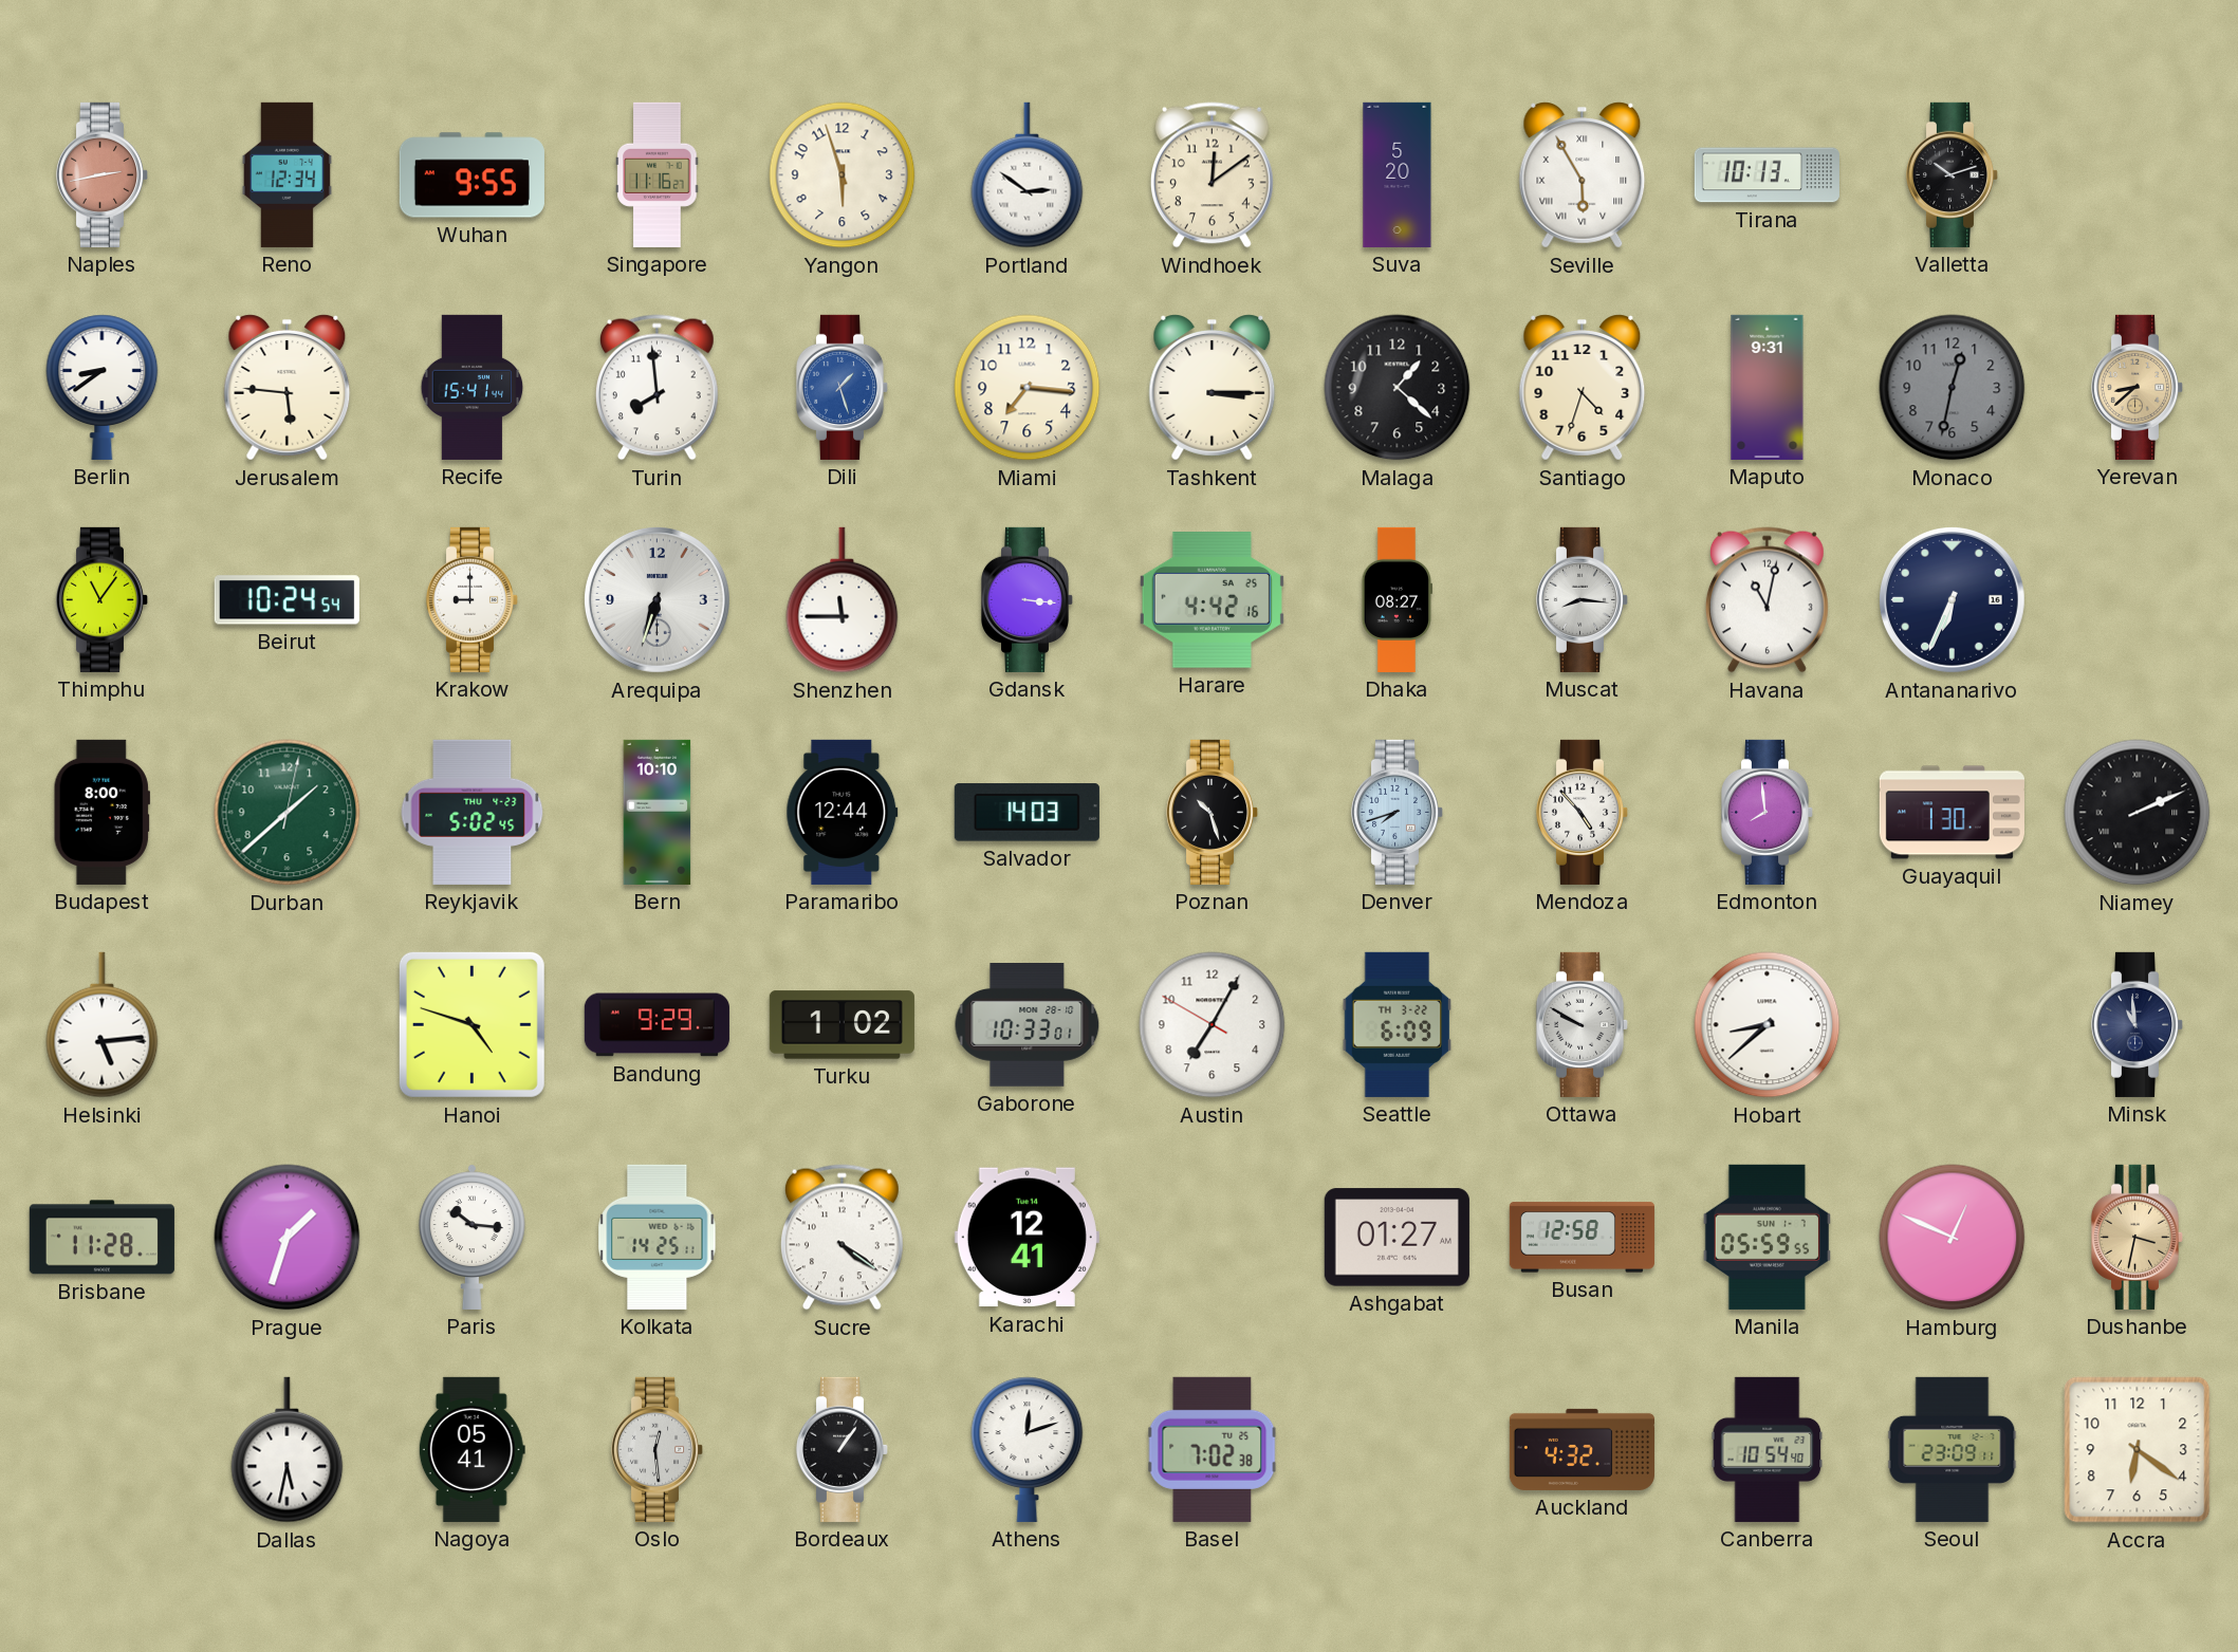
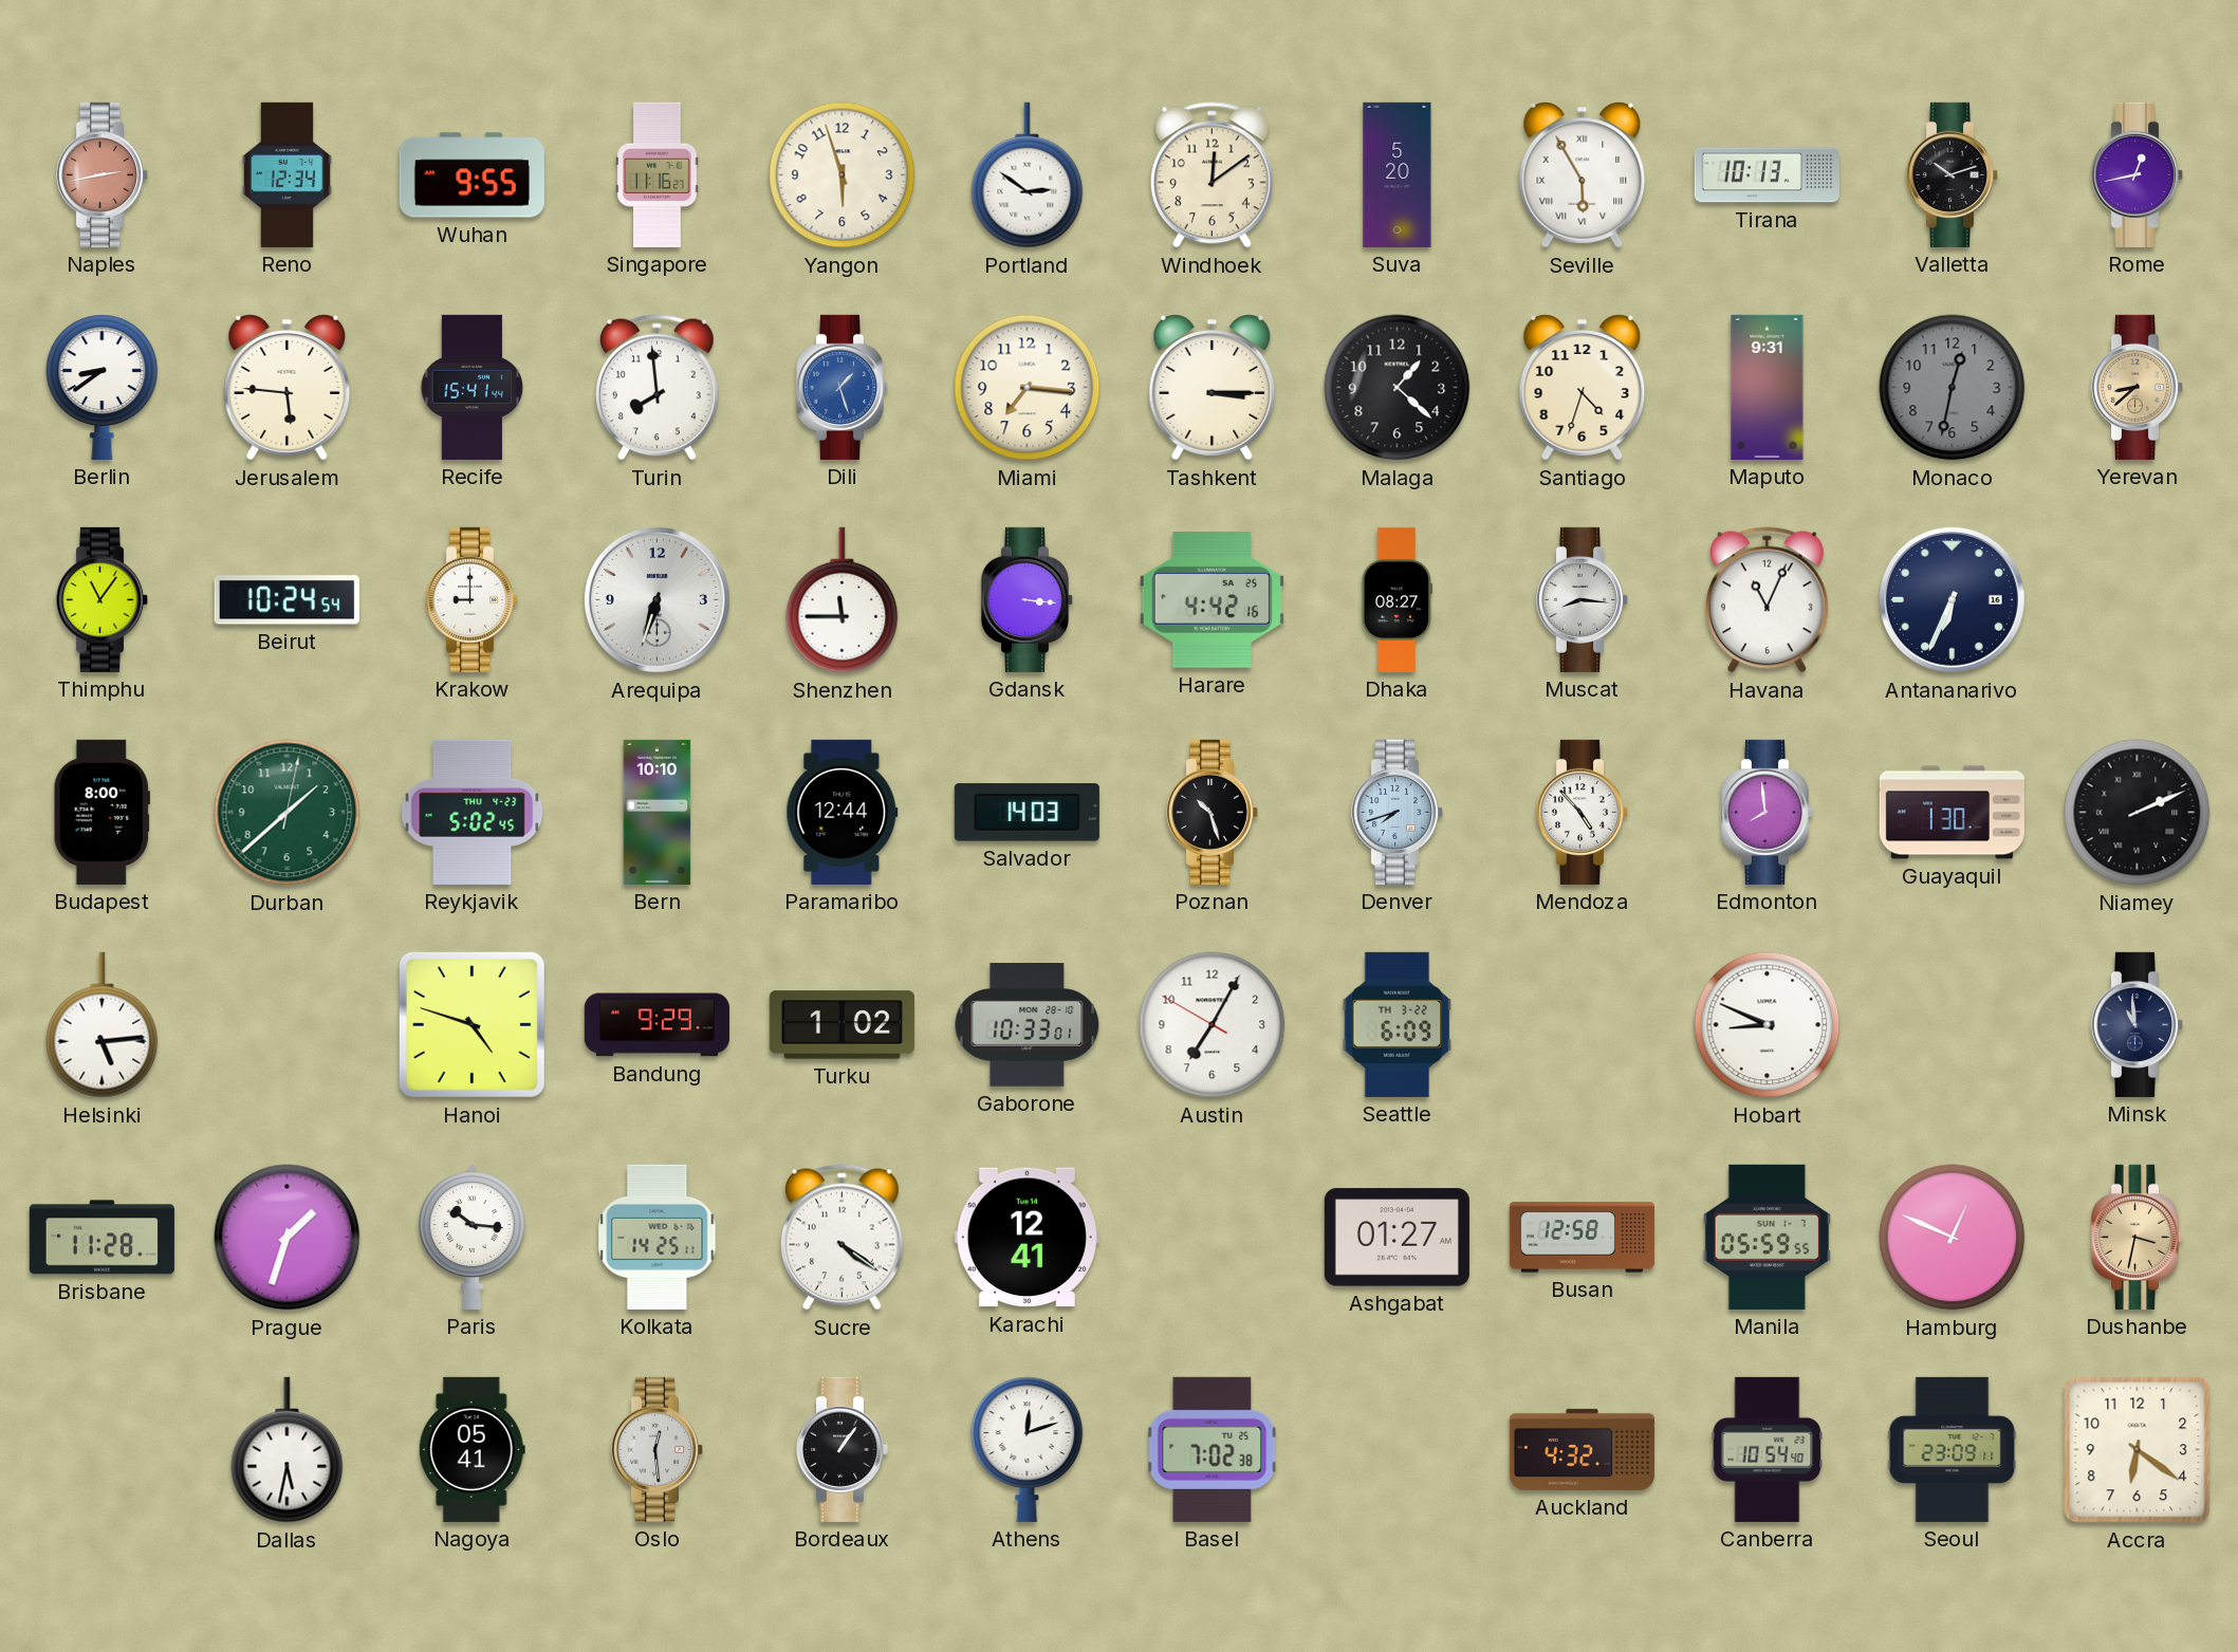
Rome: none -> 12:43
Havana: 11:02 -> 11:04
Ottawa: 9:50 -> none
Hobart: 8:38 -> 8:49
